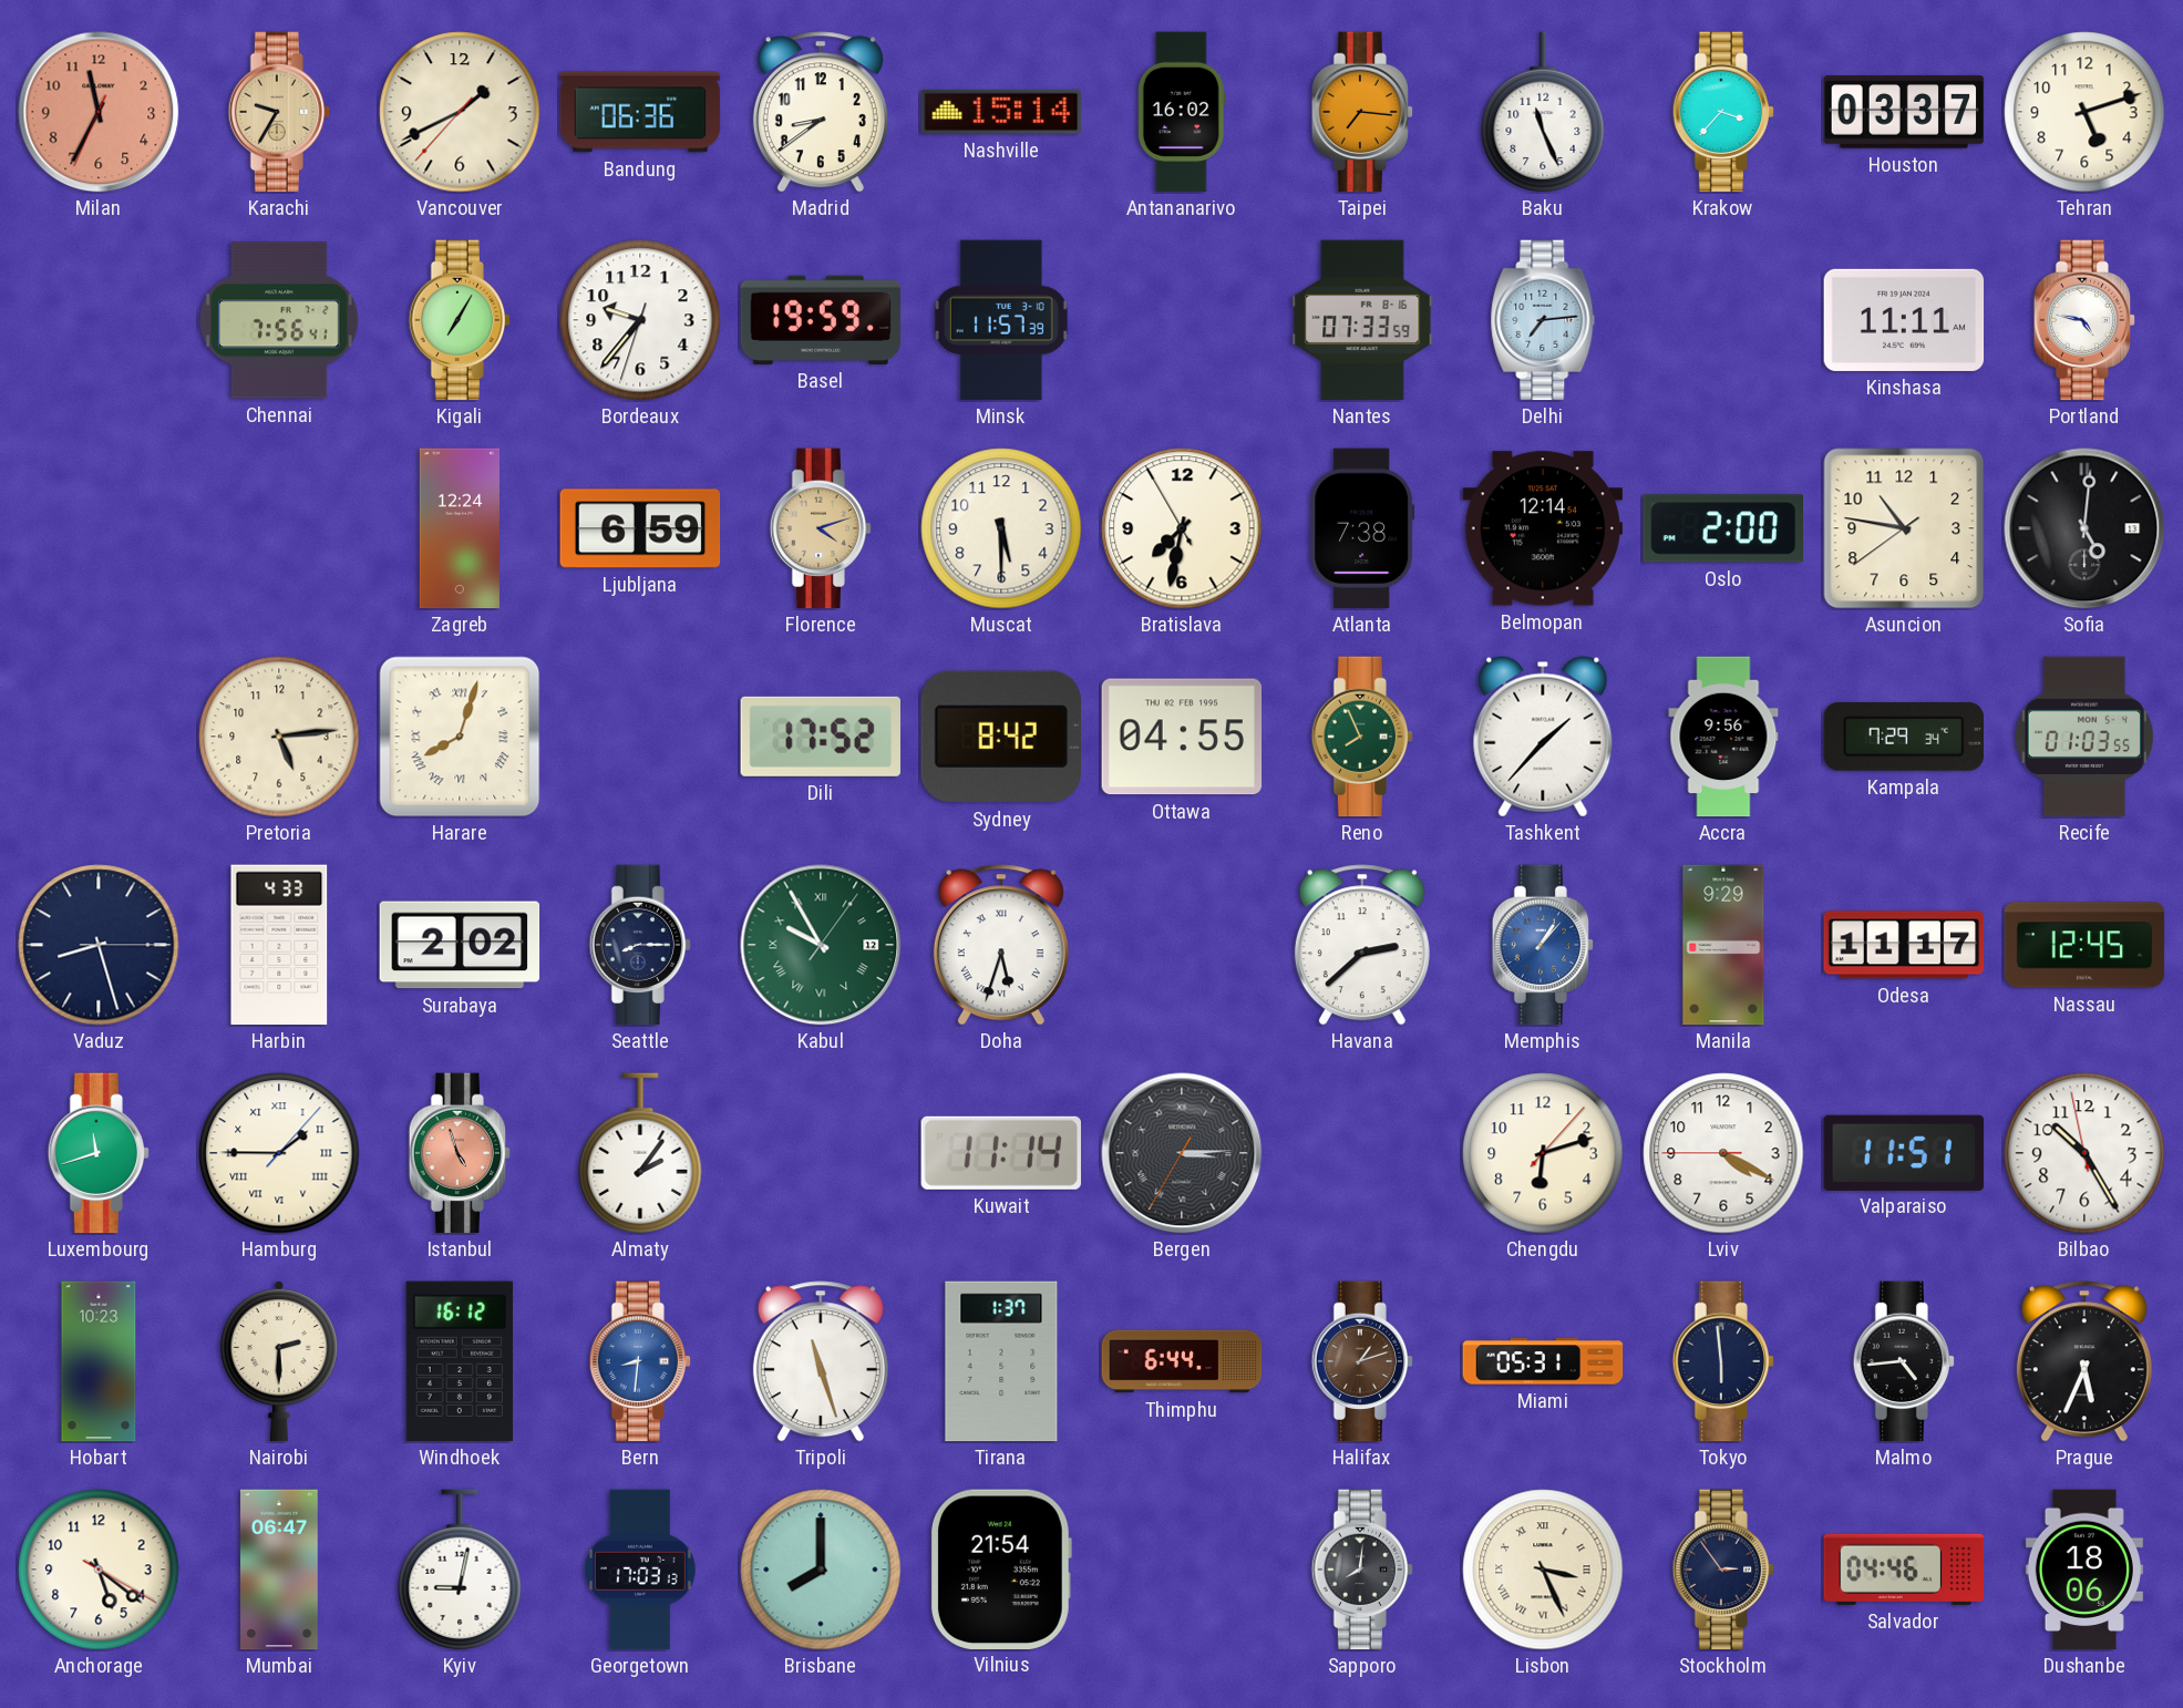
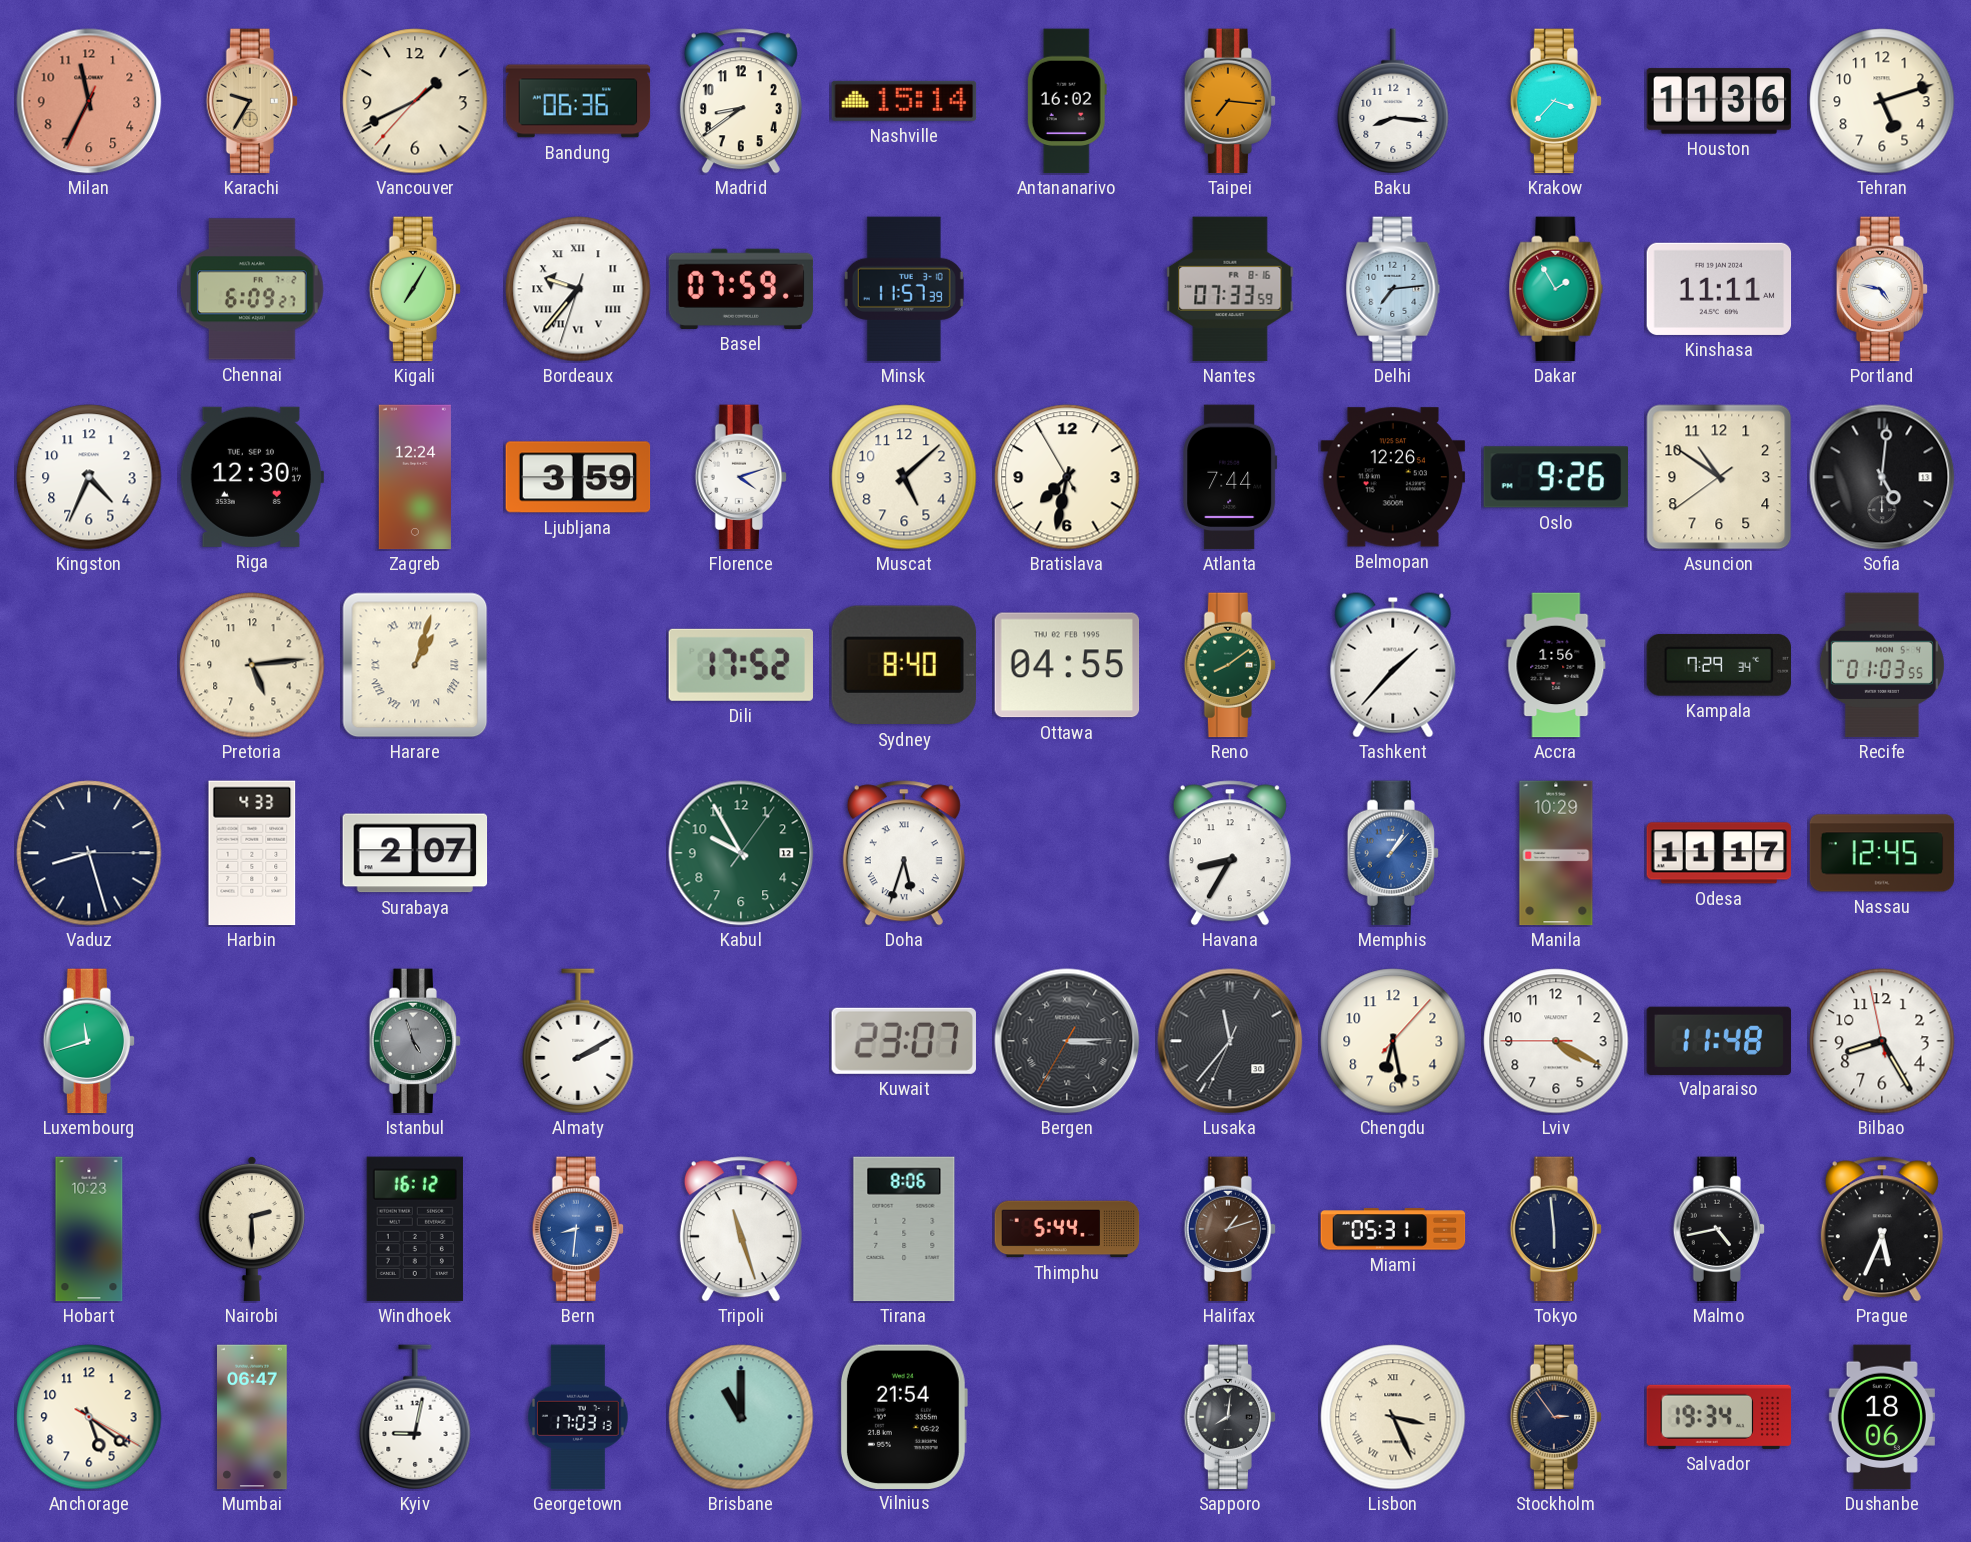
Baku: 11:26 -> 8:16
Houston: 03:37 -> 11:36
Chennai: 7:56 -> 6:09
Bordeaux numerals: Arabic -> Roman
Basel: 19:59 -> 07:59
Dakar: none -> 1:55
Kingston: none -> 4:34
Riga: none -> 12:30
Ljubljana: 6:59 -> 3:59
Florence dial: champagne -> white
Muscat: 5:30 -> 5:08
Atlanta: 7:38 -> 7:44
Belmopan: 12:14 -> 12:26
Oslo: 2:00 -> 9:26
Asuncion: 10:46 -> 10:50
Harare: 8:03 -> 1:03
Sydney: 8:42 -> 8:40
Reno: 7:56 -> 8:09
Accra: 9:56 -> 1:56
Surabaya: 2:02 -> 2:07
Seattle: 8:15 -> none
Kabul numerals: Roman -> Arabic
Havana: 2:38 -> 8:35
Manila: 9:29 -> 10:29
Hamburg: 1:45 -> none
Istanbul dial: salmon -> grey
Almaty: 2:06 -> 2:10
Kuwait: 11:14 -> 23:07
Lusaka: none -> 11:36
Chengdu: 6:12 -> 6:28
Valparaiso: 11:51 -> 11:48
Bilbao: 10:24 -> 8:24
Tirana: 1:37 -> 8:06
Thimphu: 6:44 -> 5:44
Malmo: 4:44 -> 4:43
Brisbane: 8:00 -> 11:00
Salvador: 04:46 -> 19:34
